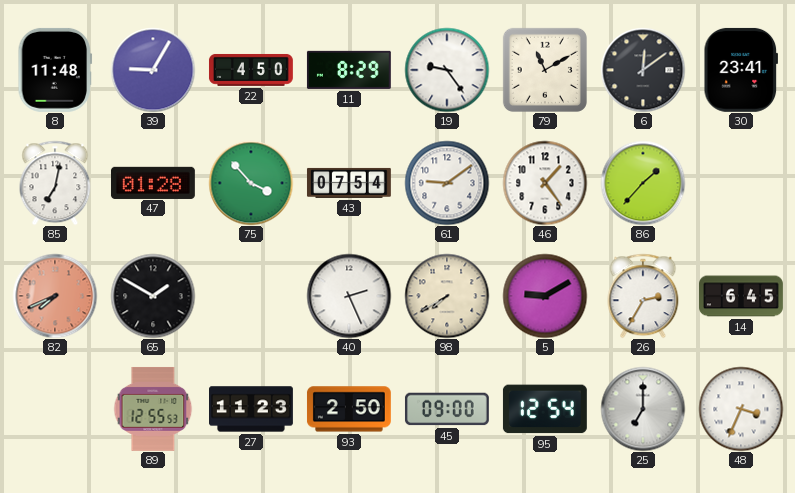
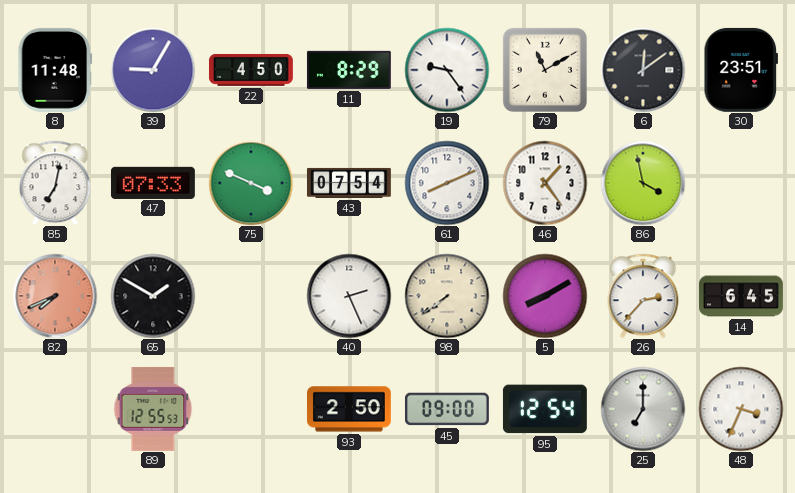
30: 23:41 -> 23:51
47: 01:28 -> 07:33
75: 3:53 -> 3:49
61: 9:09 -> 8:11
86: 1:37 -> 3:58
98: 7:40 -> 7:39
5: 9:10 -> 8:10
26: 2:35 -> 2:37
27: 11:23 -> none
